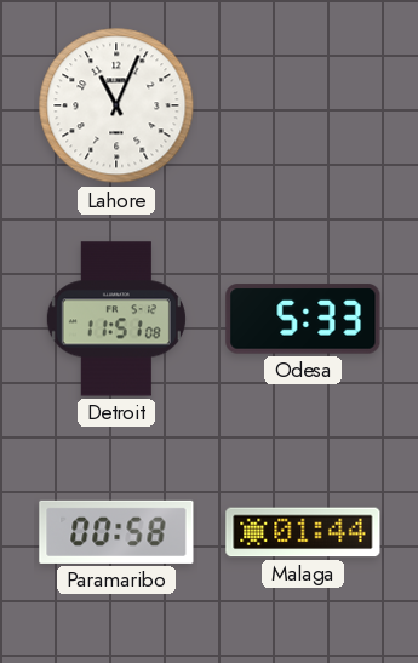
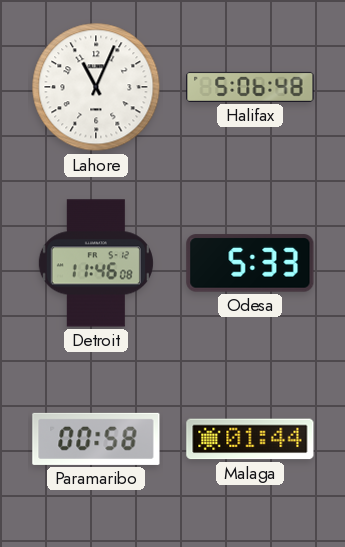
Halifax: none -> 5:06
Detroit: 11:51 -> 11:46
